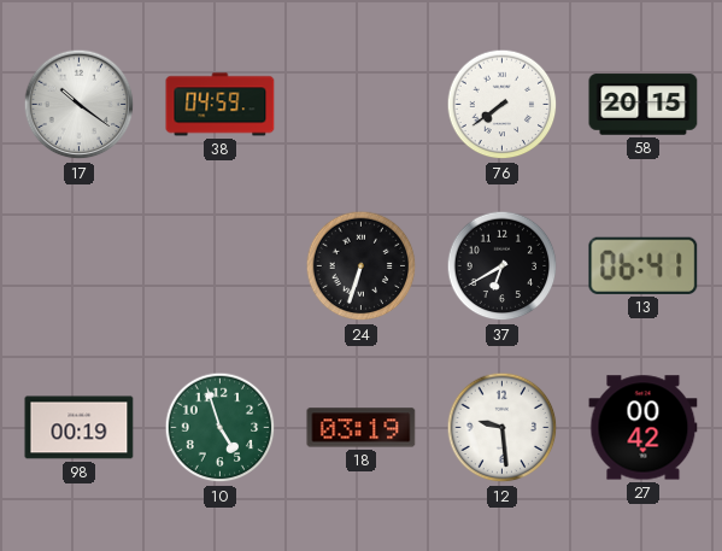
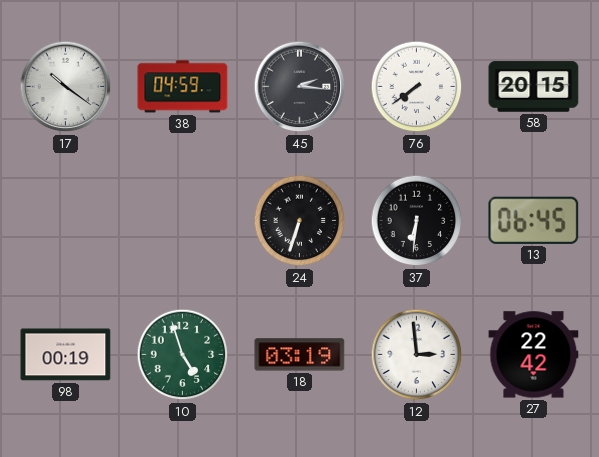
45: none -> 2:16
37: 6:40 -> 6:31
13: 06:41 -> 06:45
12: 9:29 -> 2:59
27: 00:42 -> 22:42
